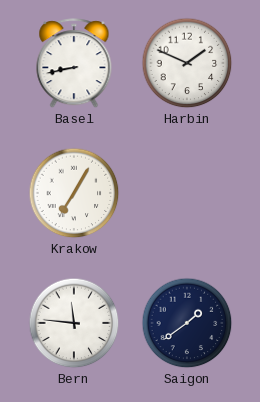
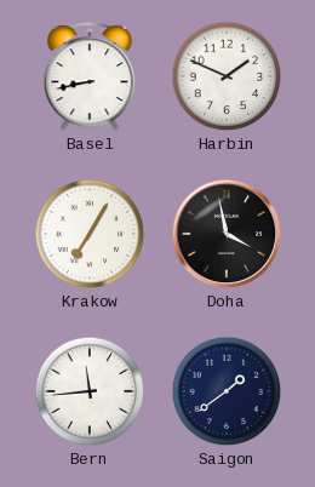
Doha: none -> 3:58
Bern: 11:46 -> 11:44
